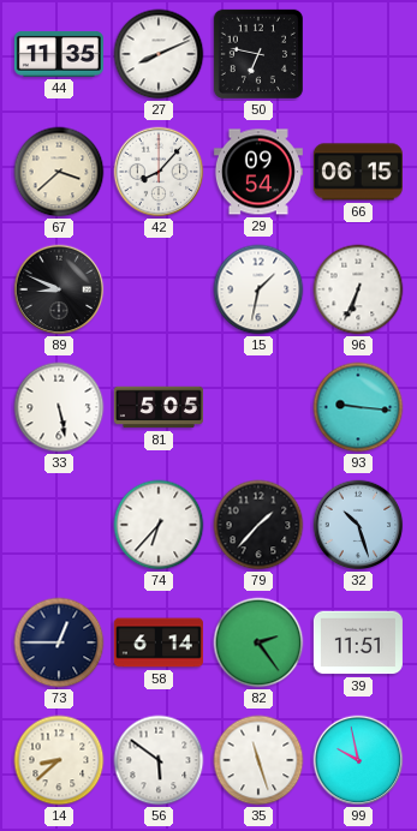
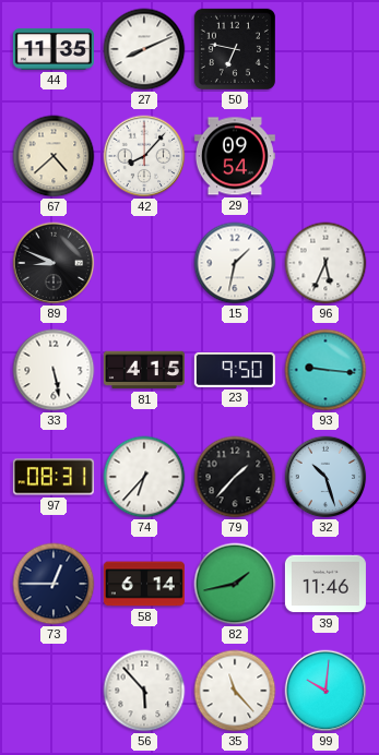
67: 3:38 -> 4:38
66: 06:15 -> none
96: 6:34 -> 5:34
81: 5:05 -> 4:15
23: none -> 9:50
97: none -> 08:31
82: 2:24 -> 1:43
39: 11:51 -> 11:46
14: 8:38 -> none
56: 5:51 -> 5:53
35: 11:27 -> 11:23
99: 9:58 -> 10:01
